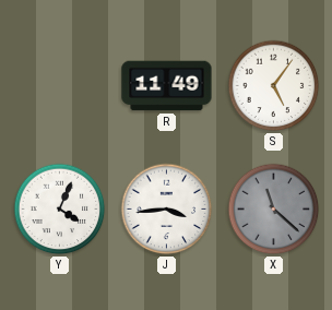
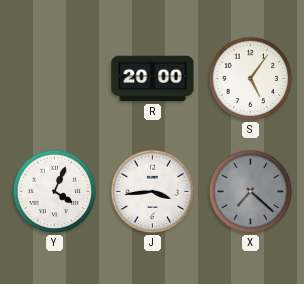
R: 11:49 -> 20:00
X: 11:22 -> 7:22
